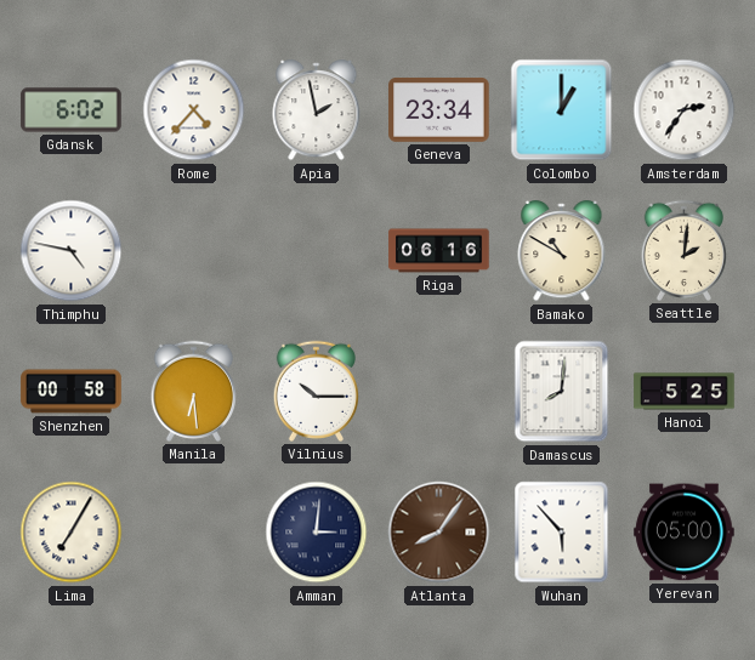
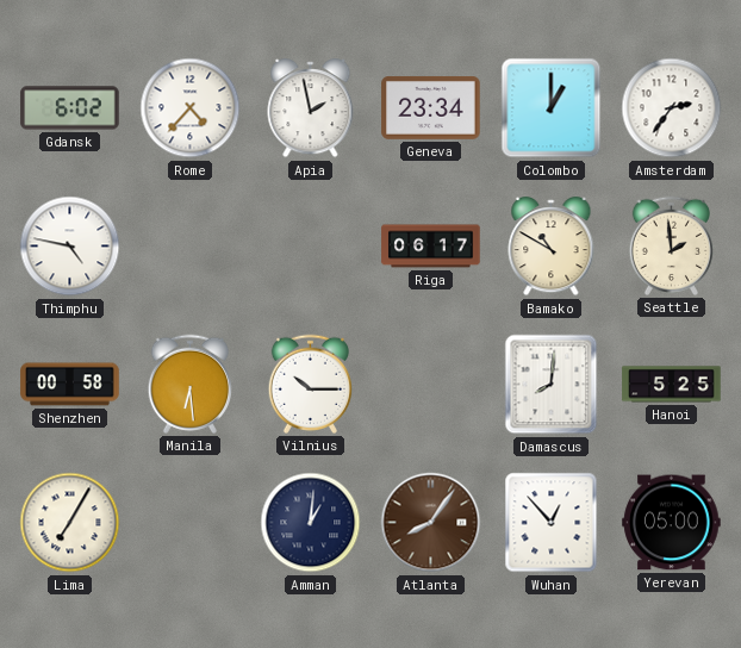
Riga: 06:16 -> 06:17
Seattle: 2:01 -> 1:59
Amman: 3:01 -> 1:01
Wuhan: 5:53 -> 12:53
